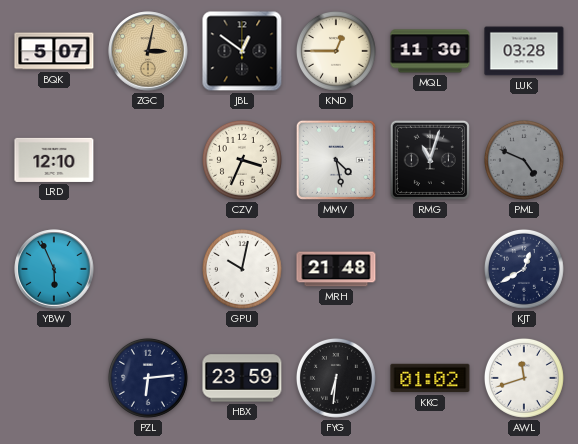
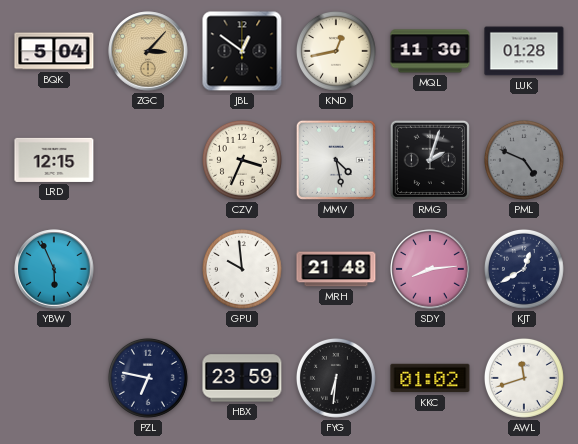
BQK: 5:07 -> 5:04
ZGC: 3:02 -> 3:07
KND: 12:45 -> 12:43
LUK: 03:28 -> 01:28
LRD: 12:10 -> 12:15
RMG: 11:03 -> 2:03
GPU: 10:02 -> 9:59
SDY: none -> 8:14
PZL: 6:14 -> 6:47
